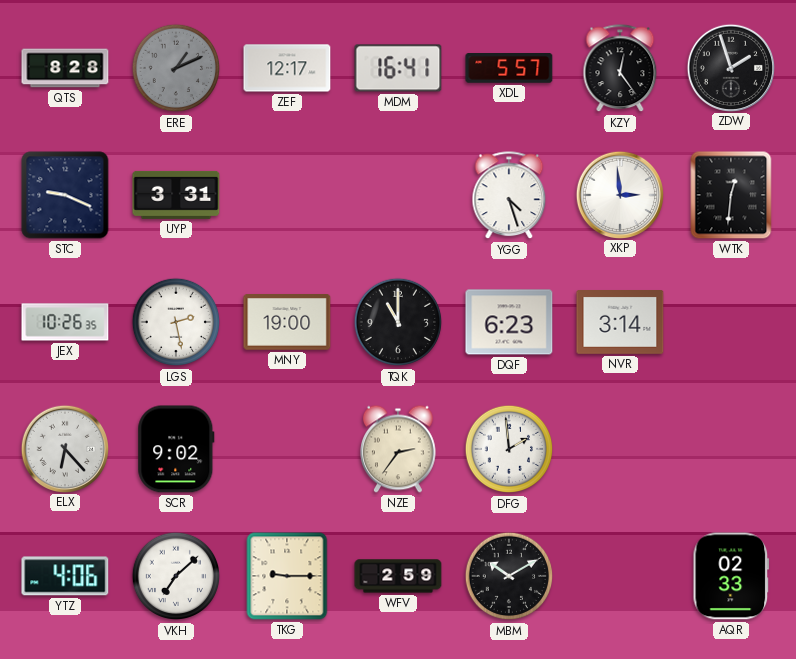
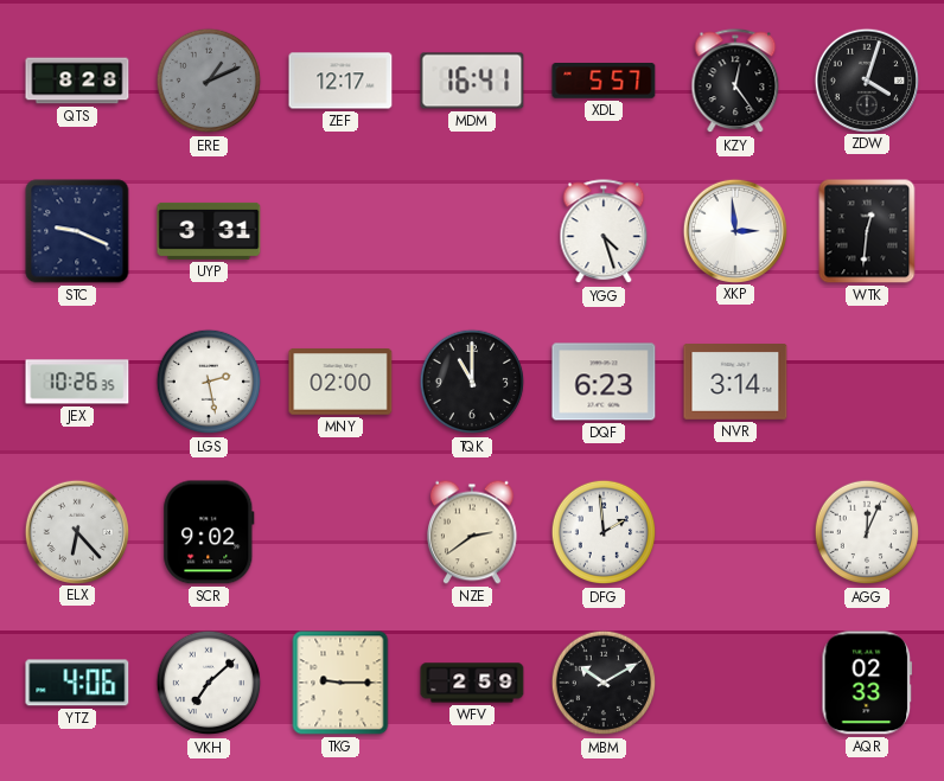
ZDW: 1:57 -> 4:03
MNY: 19:00 -> 02:00
NZE: 2:36 -> 2:39
AGG: none -> 12:04
